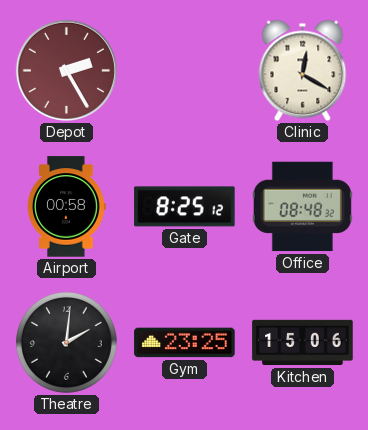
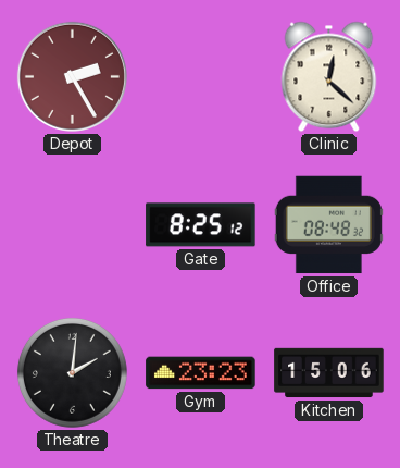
Clinic: 12:20 -> 12:22
Airport: 00:58 -> none
Gym: 23:25 -> 23:23
